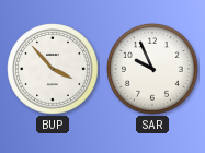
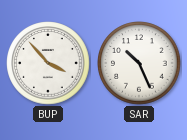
SAR: 9:56 -> 10:26
